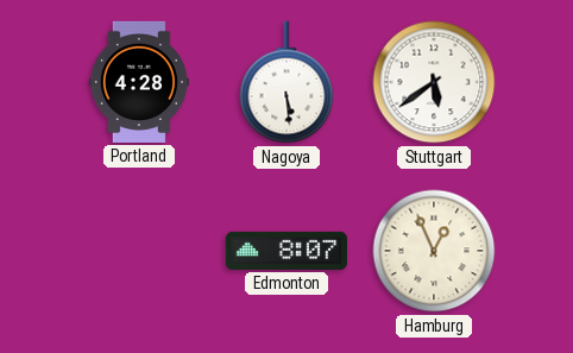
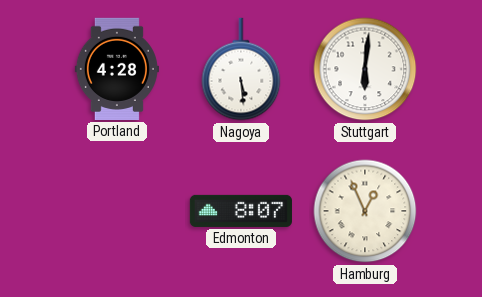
Stuttgart: 5:39 -> 6:01
